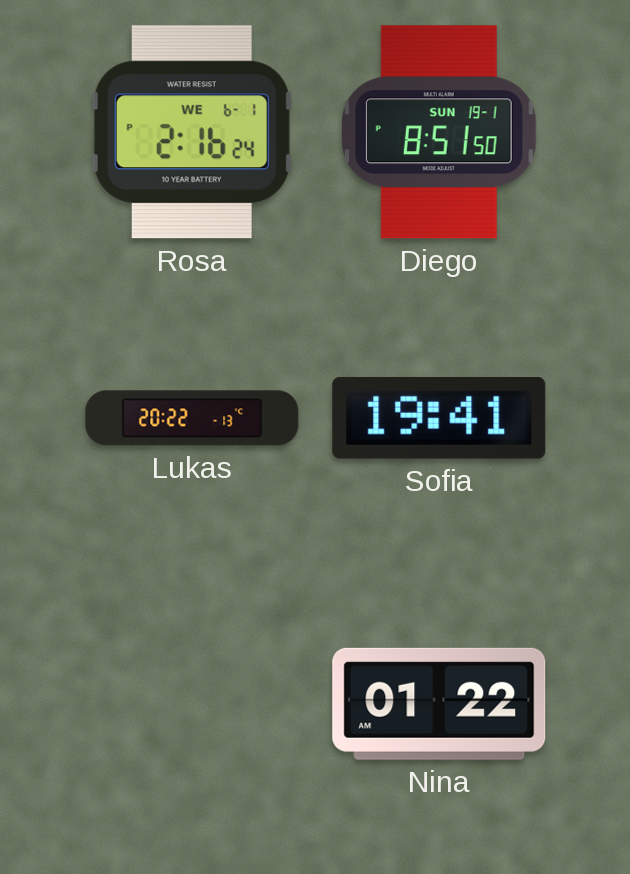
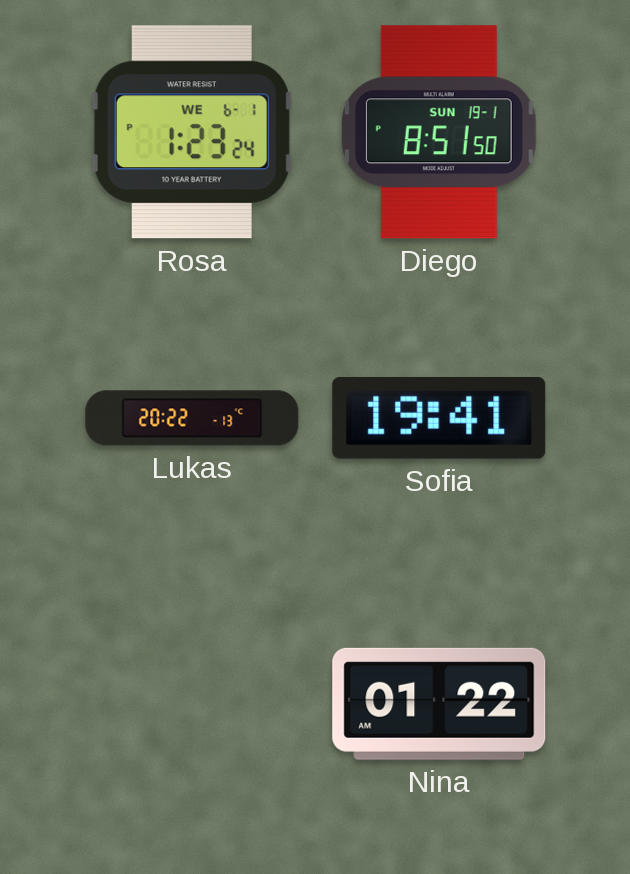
Rosa: 2:16 -> 1:23
